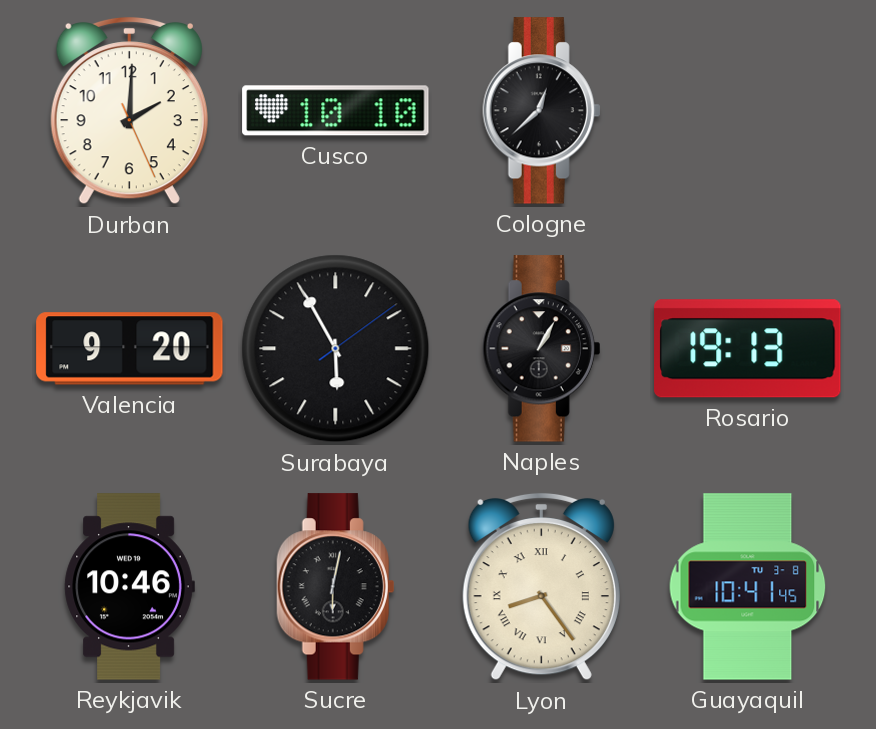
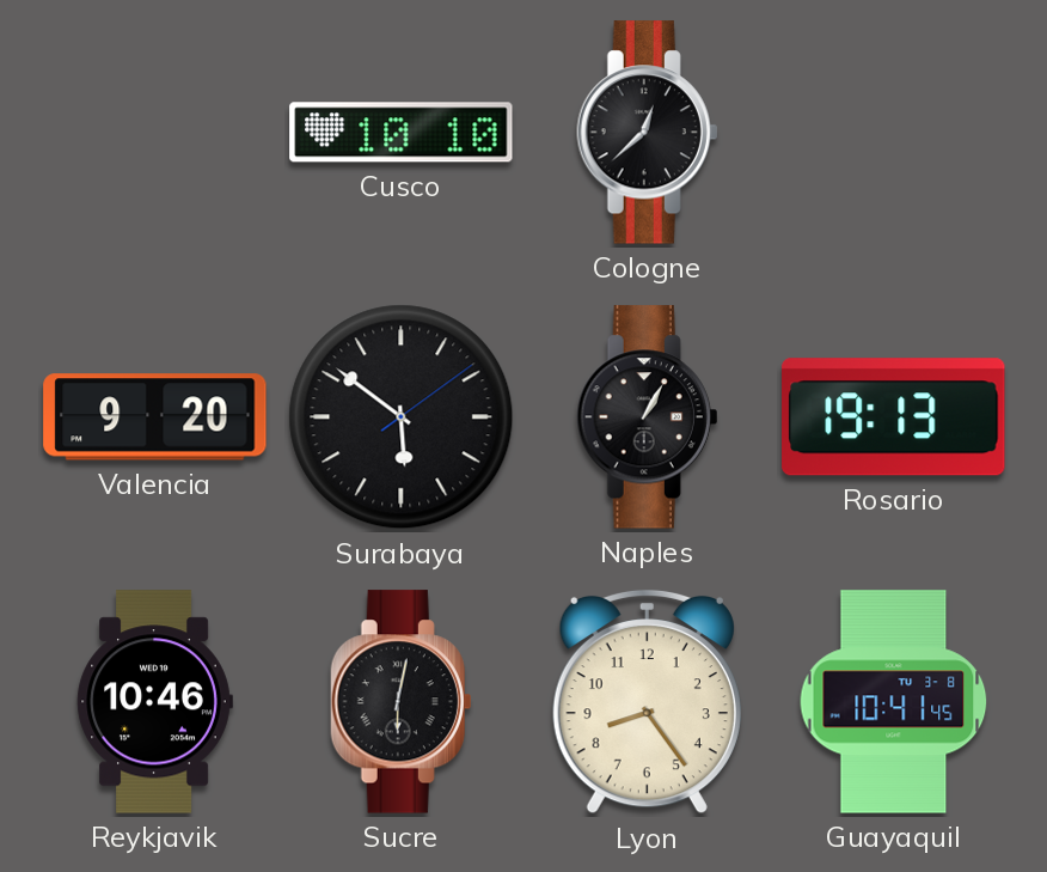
Durban: 2:00 -> none
Surabaya: 5:55 -> 5:51
Lyon numerals: Roman -> Arabic
